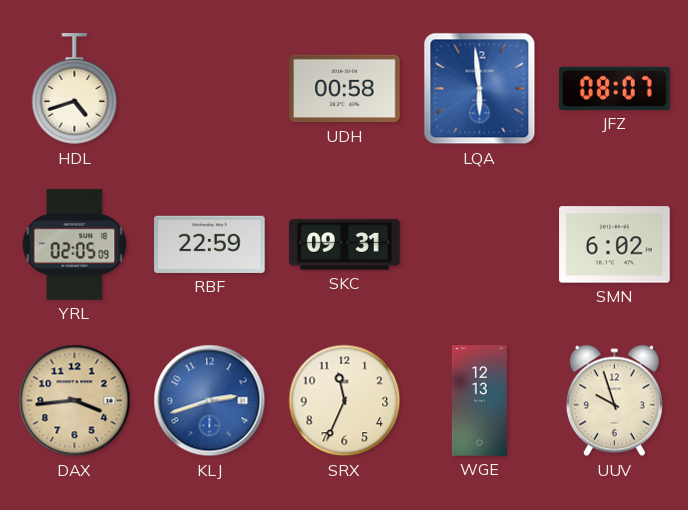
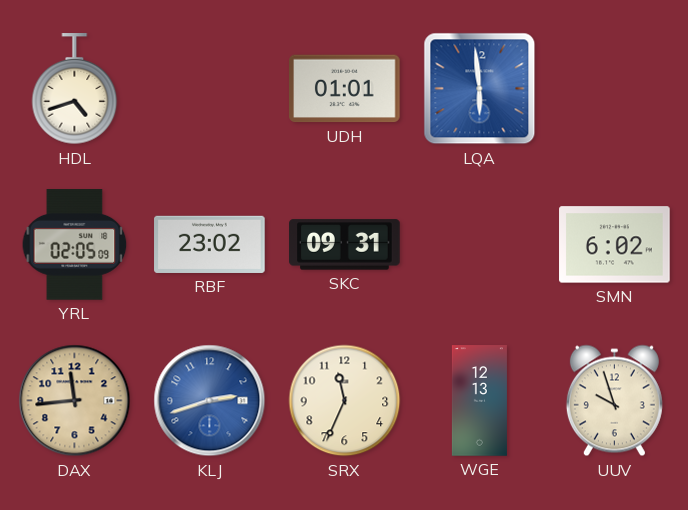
UDH: 00:58 -> 01:01
JFZ: 08:07 -> none
RBF: 22:59 -> 23:02
DAX: 3:44 -> 11:44
